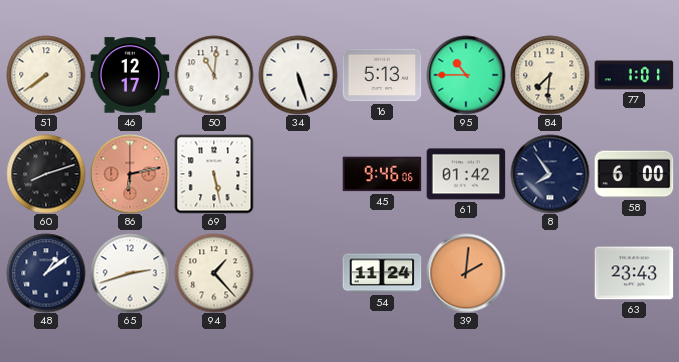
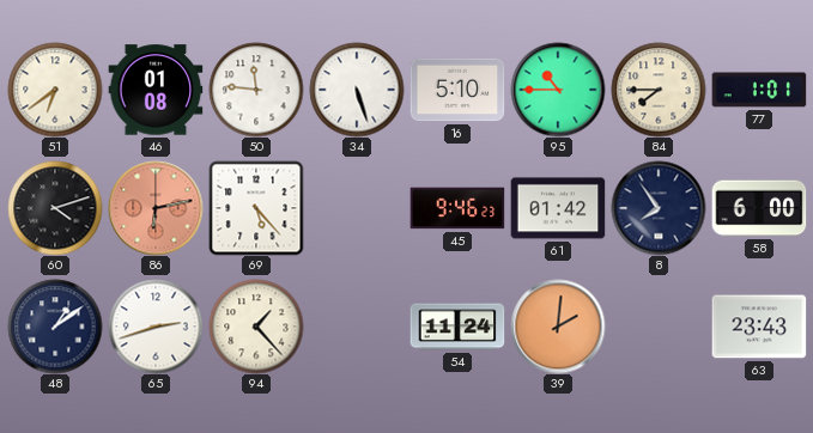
51: 7:39 -> 6:39
46: 12:17 -> 01:08
50: 11:01 -> 11:46
16: 5:13 -> 5:10
84: 7:31 -> 7:45
60: 8:12 -> 4:12
69: 5:28 -> 5:23
45: 9:46:06 -> 9:46:23
